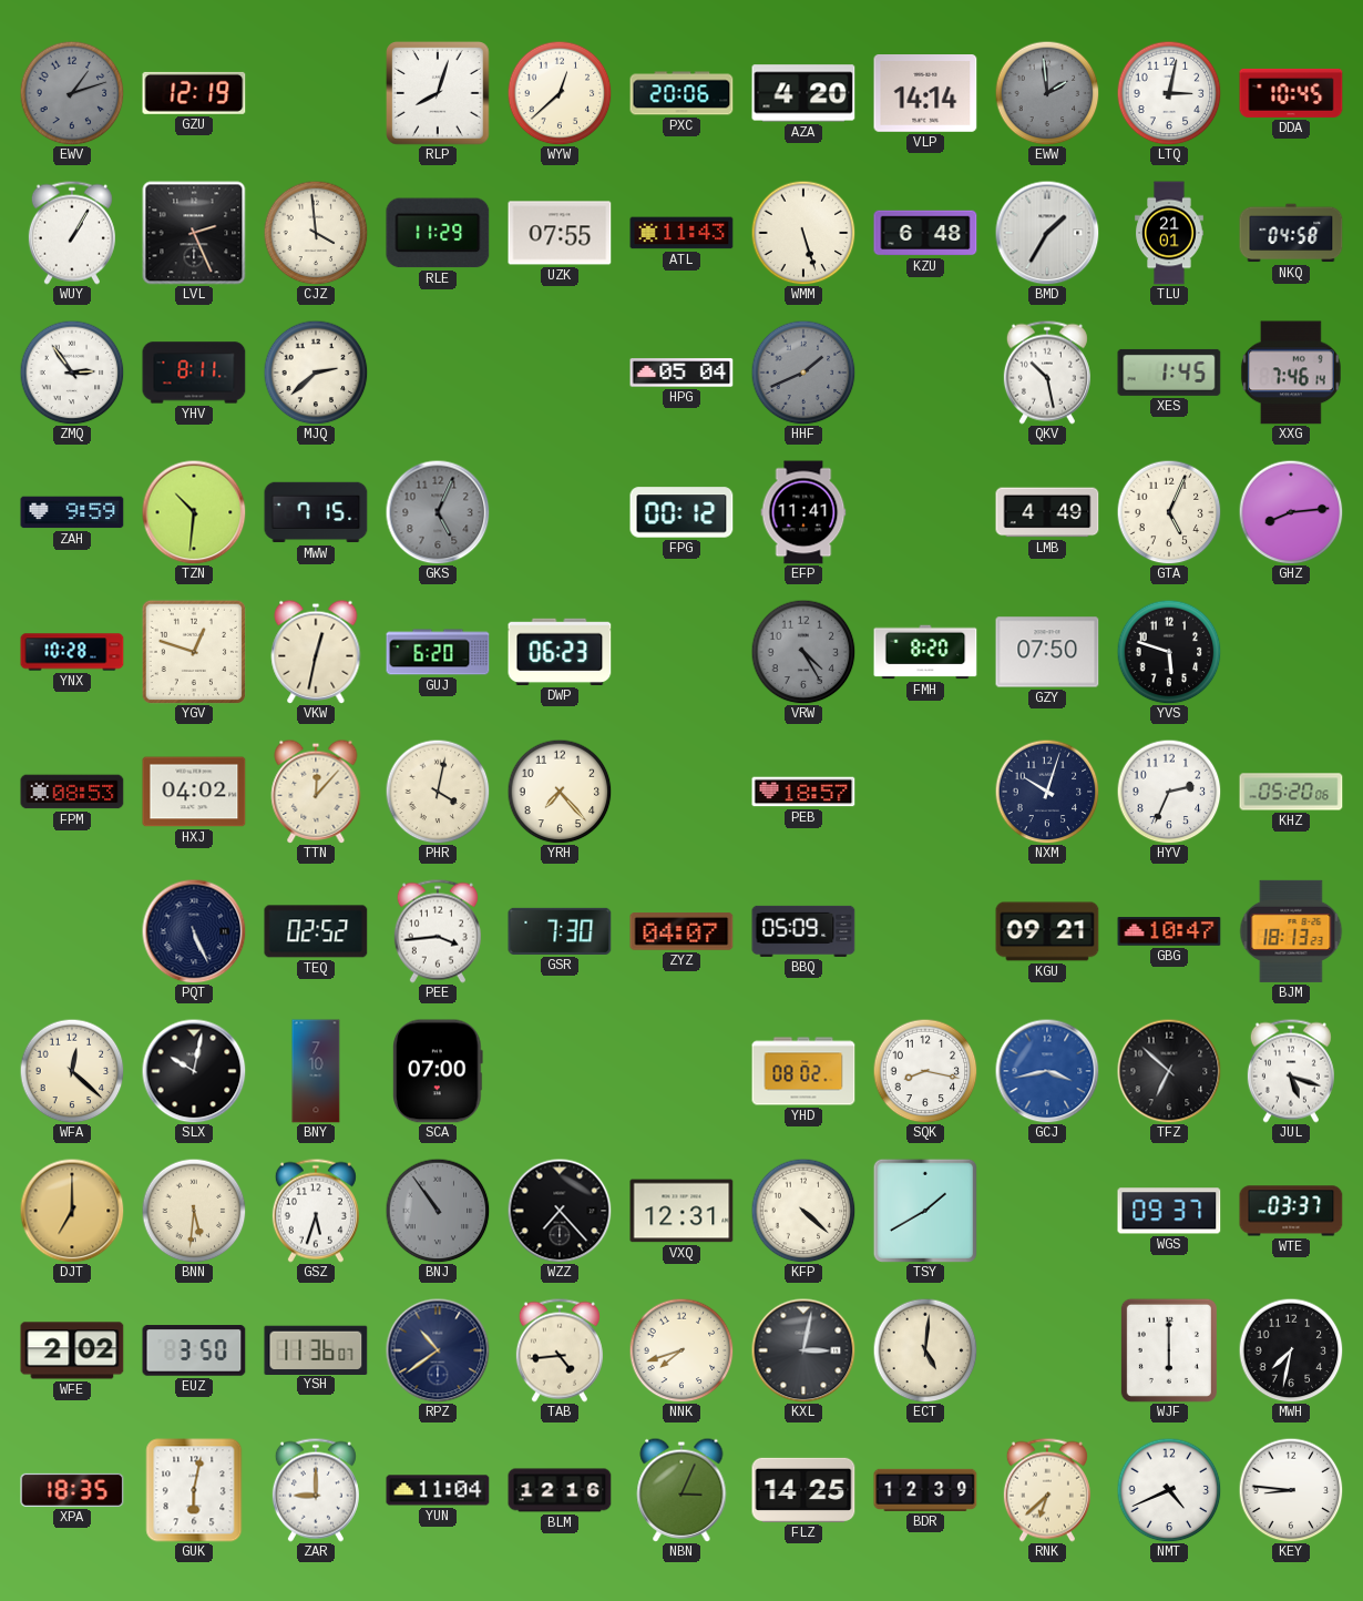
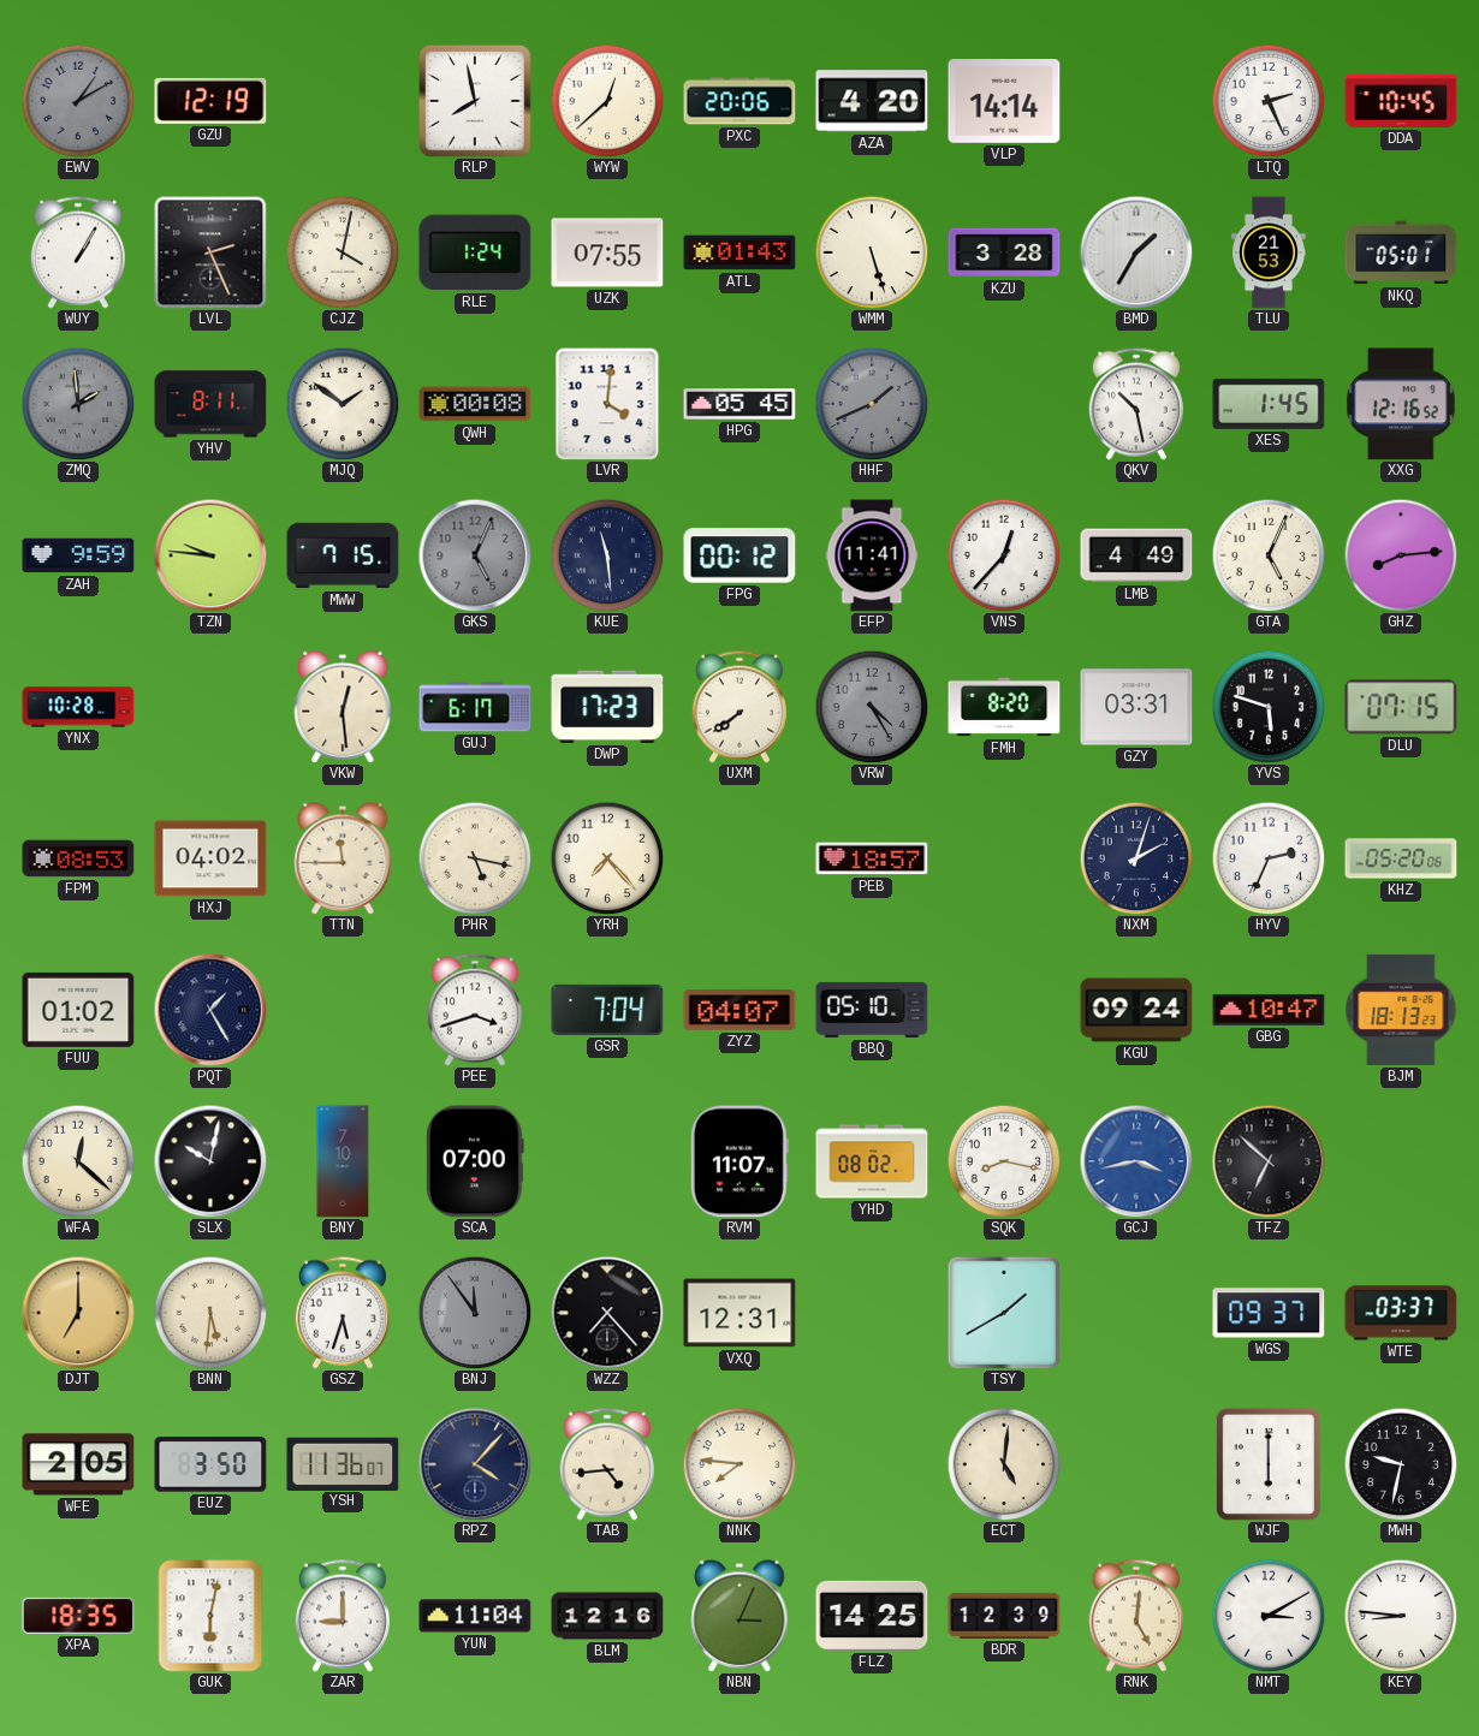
EWV: 1:12 -> 1:10
RLP: 8:03 -> 7:58
EWW: 1:59 -> none
LTQ: 3:02 -> 2:26
CJZ: 3:59 -> 4:02
RLE: 11:29 -> 1:24
ATL: 11:43 -> 01:43
KZU: 6:48 -> 3:28
TLU: 21:01 -> 21:53
NKQ: 04:58 -> 05:01
ZMQ: 2:54 -> 1:59
ZMQ dial: white -> grey
MJQ: 2:38 -> 1:51
QWH: none -> 00:08
LVR: none -> 4:01
HPG: 05:04 -> 05:45
XXG: 7:46 -> 12:16
TZN: 10:31 -> 9:46
KUE: none -> 11:29
VNS: none -> 12:37
YGV: 12:48 -> none
VKW: 12:32 -> 12:29
GUJ: 6:20 -> 6:17
DWP: 06:23 -> 17:23
UXM: none -> 7:39
GZY: 07:50 -> 03:31
DLU: none -> 07:15
TTN: 12:07 -> 11:45
PHR: 4:02 -> 5:17
NXM: 10:03 -> 2:03
FUU: none -> 01:02
PQT: 5:26 -> 1:25
TEQ: 02:52 -> none
PEE: 3:44 -> 3:42
GSR: 7:30 -> 7:04
BBQ: 05:09 -> 05:10
KGU: 09:21 -> 09:24
RVM: none -> 11:07
JUL: 5:18 -> none
BNJ: 10:54 -> 11:54
KFP: 4:22 -> none
WFE: 2:02 -> 2:05
RPZ: 10:39 -> 4:07
NNK: 7:42 -> 7:46
KXL: 3:02 -> none
MWH: 7:32 -> 9:32
RNK: 6:38 -> 5:01
NMT: 4:41 -> 3:10
